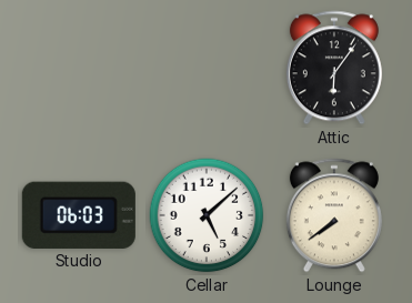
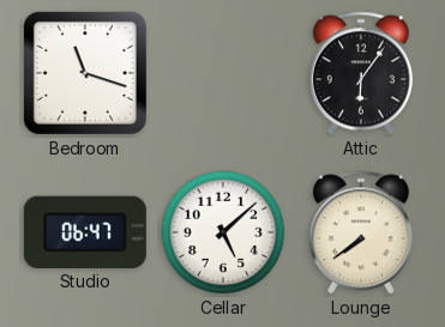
Bedroom: none -> 11:18
Studio: 06:03 -> 06:47
